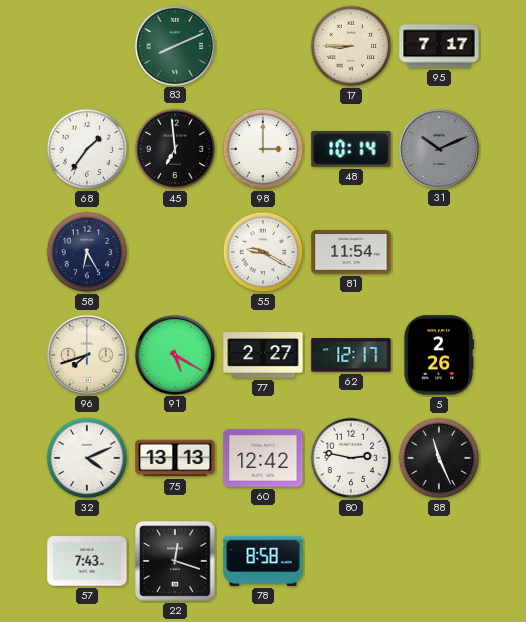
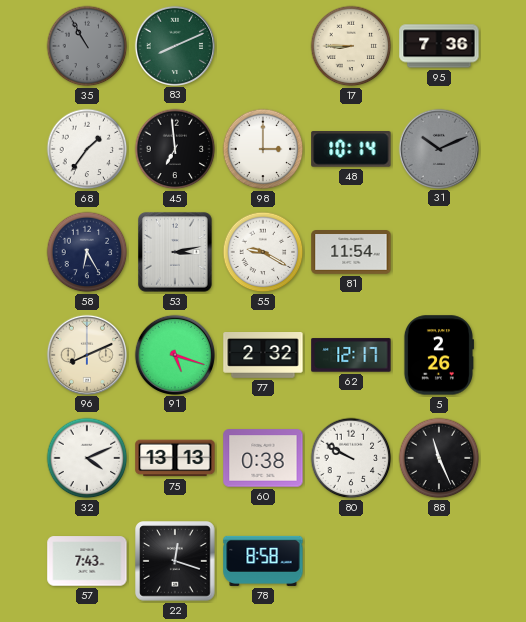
35: none -> 10:55
95: 7:17 -> 7:36
53: none -> 3:13
96: 7:42 -> 8:11
91: 5:20 -> 5:18
77: 2:27 -> 2:32
60: 12:42 -> 0:38
80: 2:47 -> 9:50
